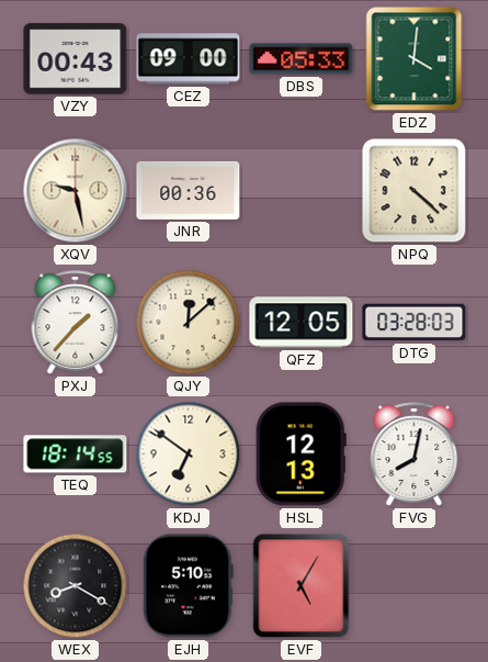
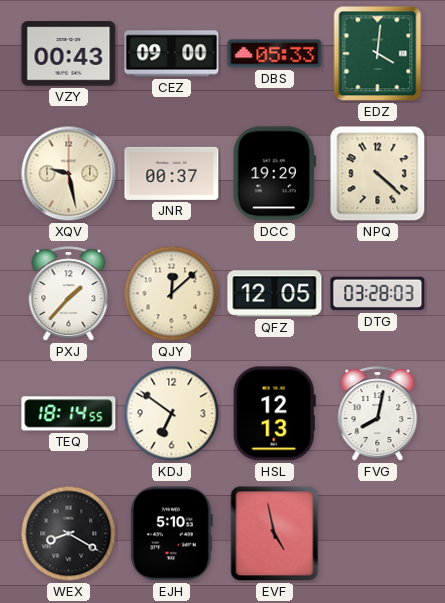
JNR: 00:36 -> 00:37
DCC: none -> 19:29
EVF: 5:05 -> 4:58
